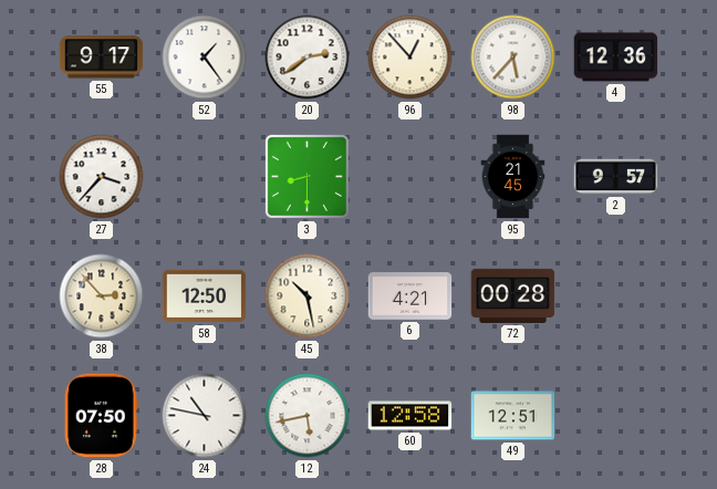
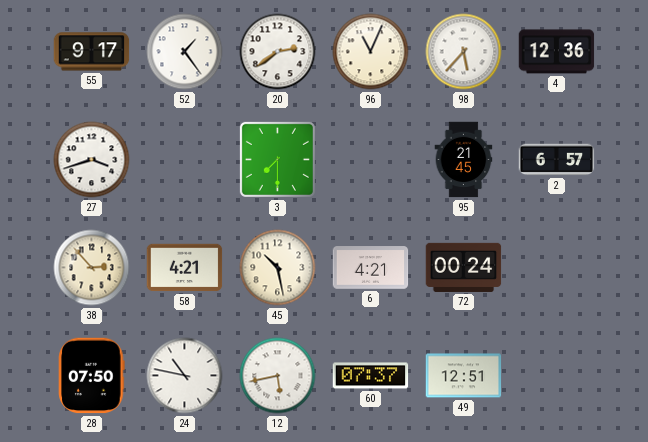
96: 12:53 -> 11:04
27: 3:37 -> 3:42
3: 8:30 -> 7:30
2: 9:57 -> 6:57
58: 12:50 -> 4:21
72: 00:28 -> 00:24
60: 12:58 -> 07:37
